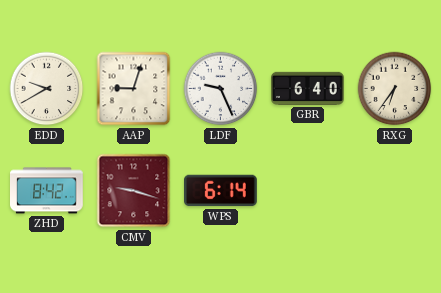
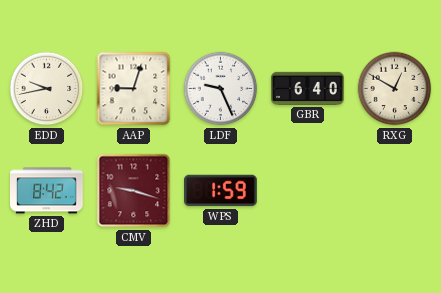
EDD: 9:40 -> 9:43
RXG: 6:36 -> 12:50
WPS: 6:14 -> 1:59
